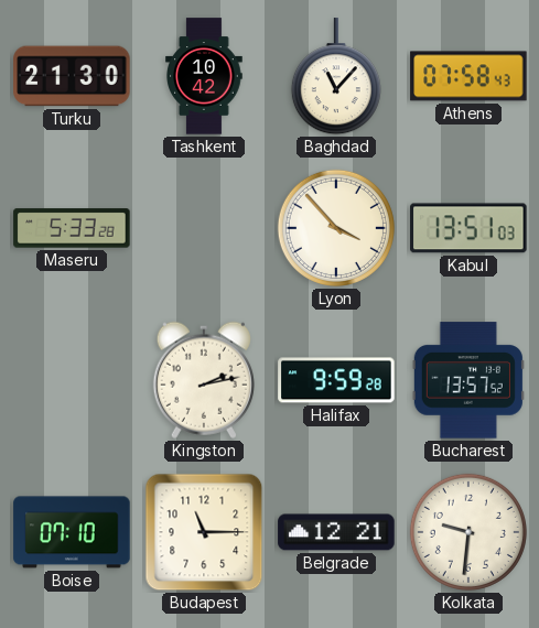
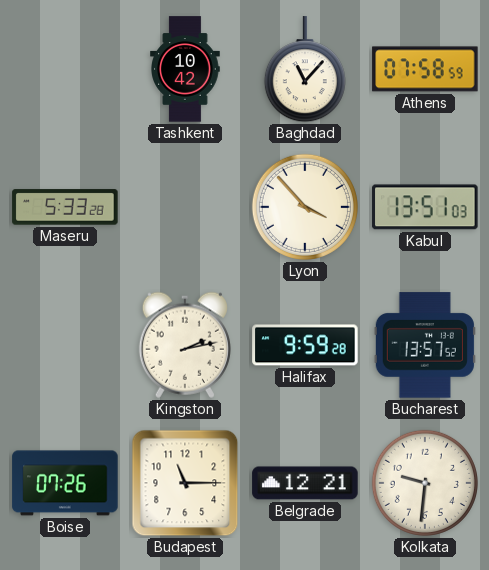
Turku: 21:30 -> none
Athens: 07:58:43 -> 07:58:59
Boise: 07:10 -> 07:26
